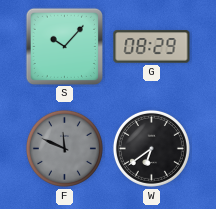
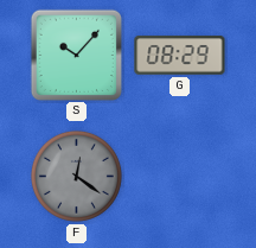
F: 11:49 -> 12:21
W: 6:39 -> none
